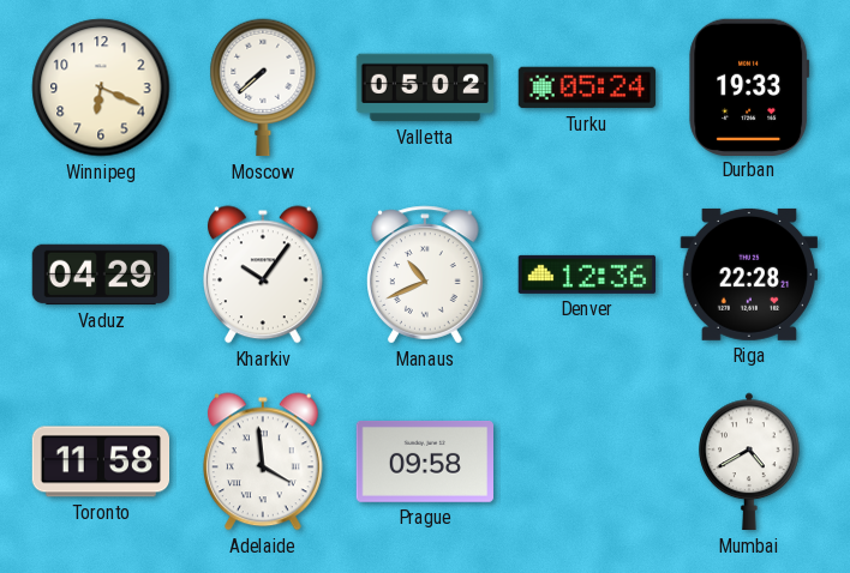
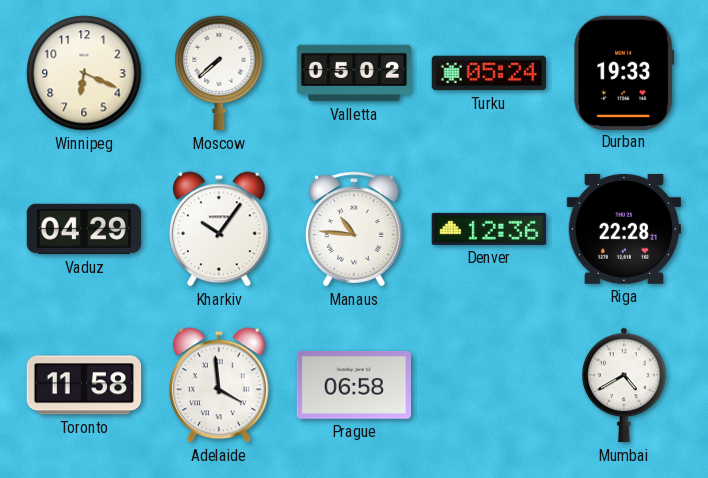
Manaus: 10:41 -> 10:46
Prague: 09:58 -> 06:58
